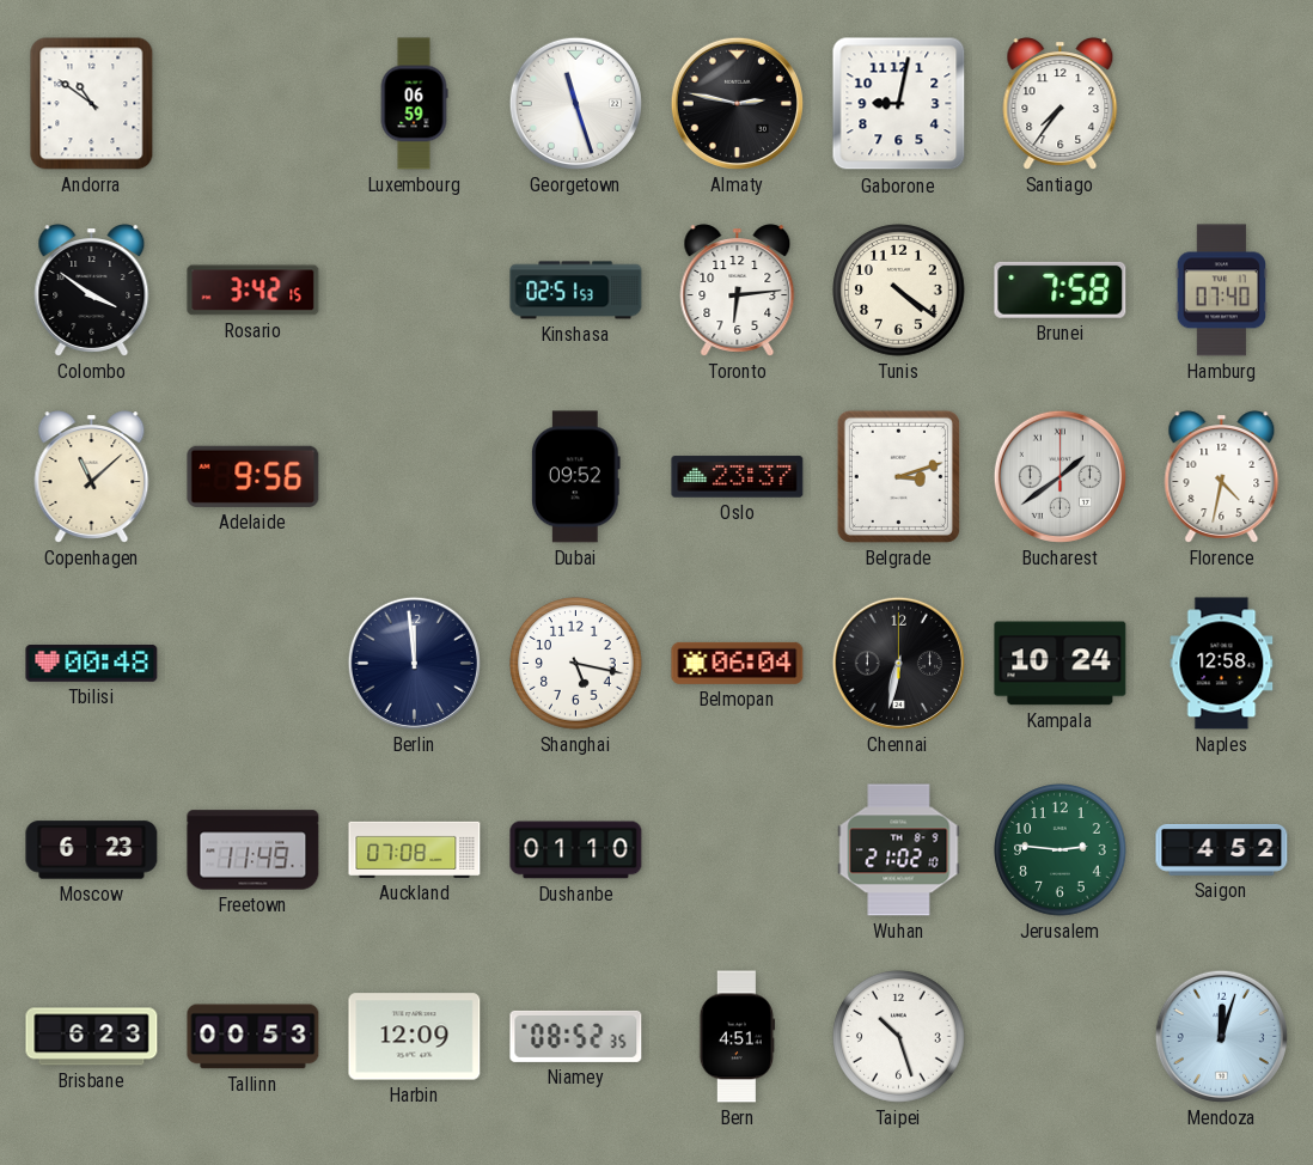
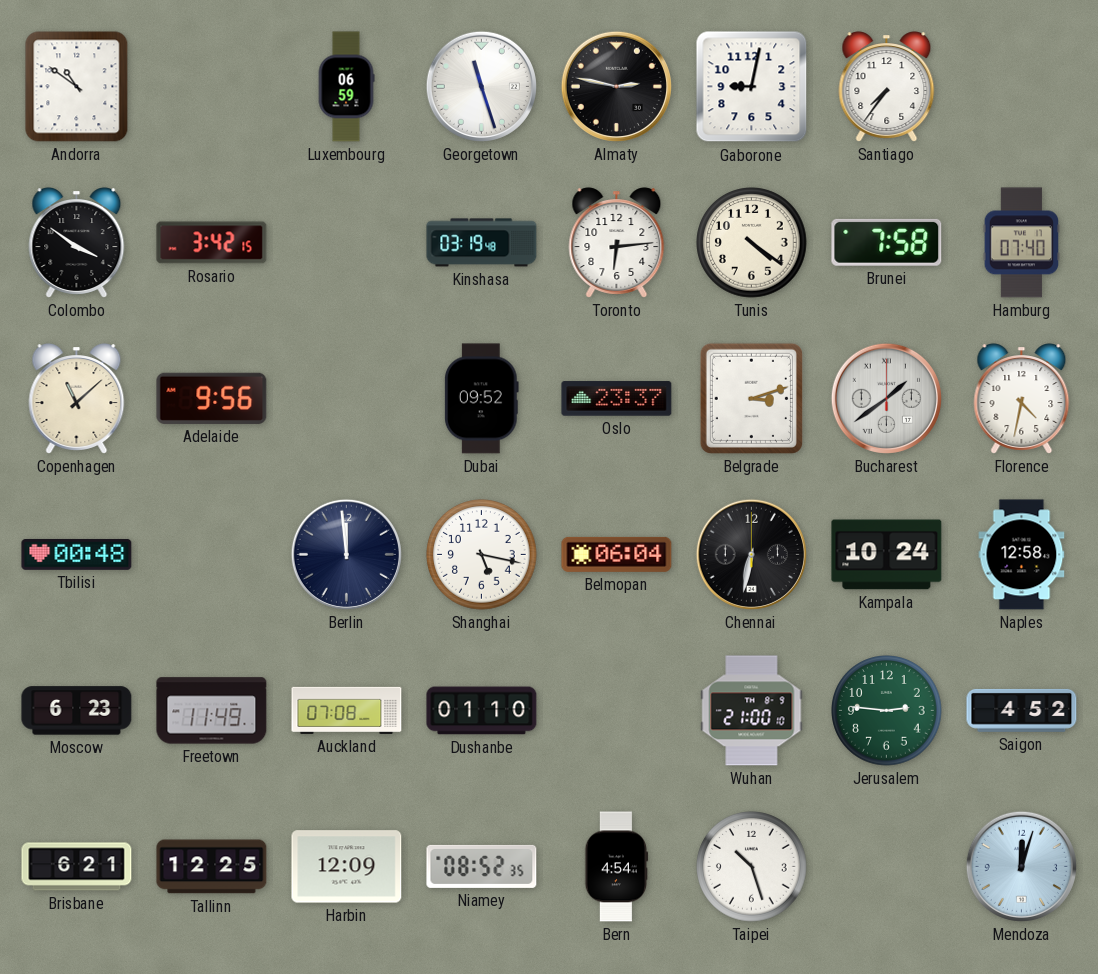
Kinshasa: 02:51 -> 03:19
Wuhan: 21:02 -> 21:00
Brisbane: 6:23 -> 6:21
Tallinn: 00:53 -> 12:25
Bern: 4:51 -> 4:54
